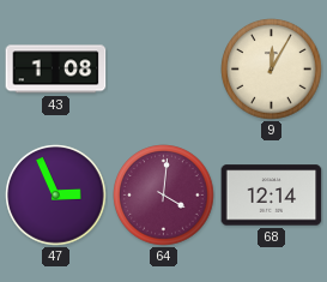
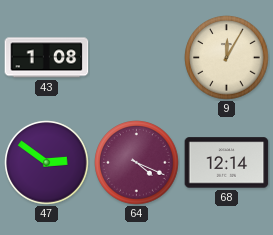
47: 2:56 -> 2:51
64: 4:01 -> 4:19
